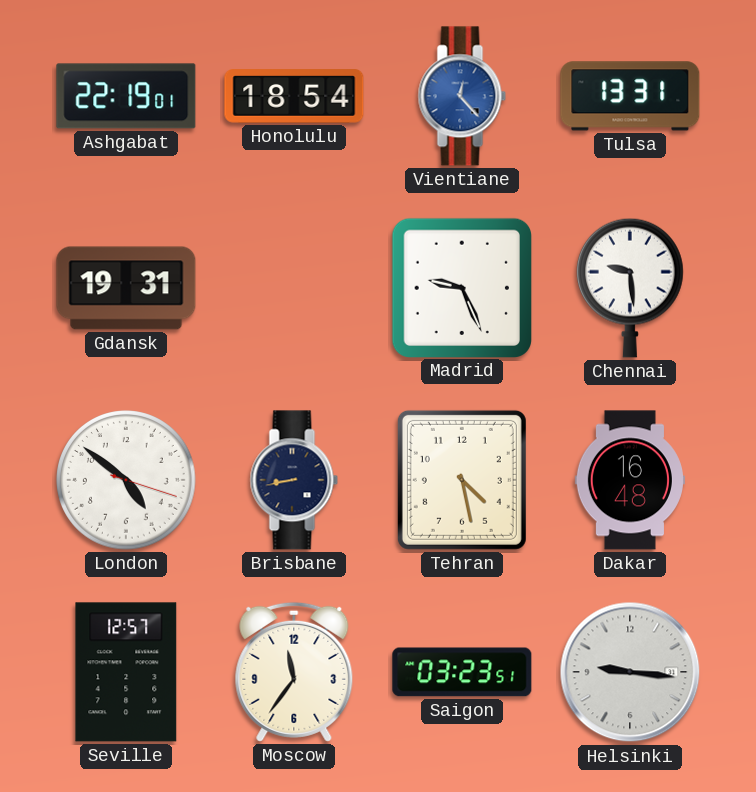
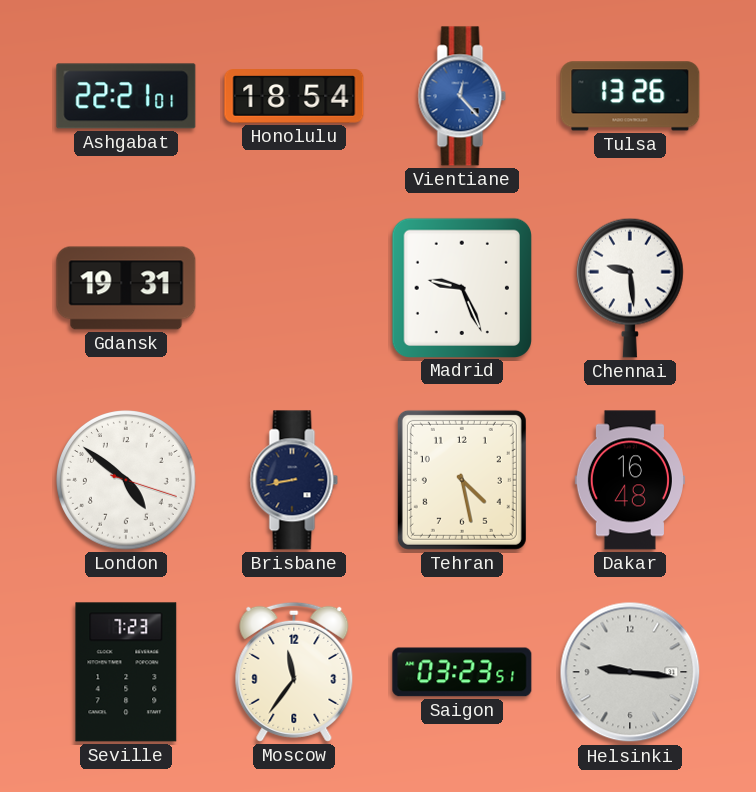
Ashgabat: 22:19 -> 22:21
Tulsa: 13:31 -> 13:26
Seville: 12:57 -> 7:23
